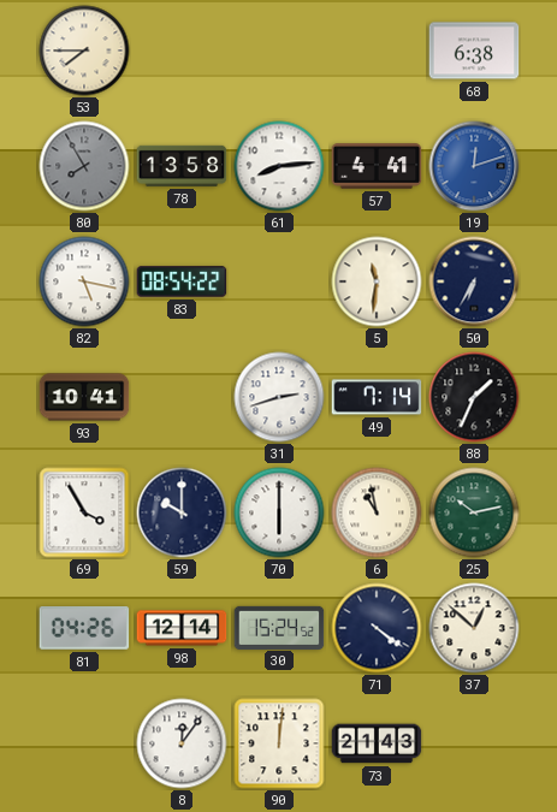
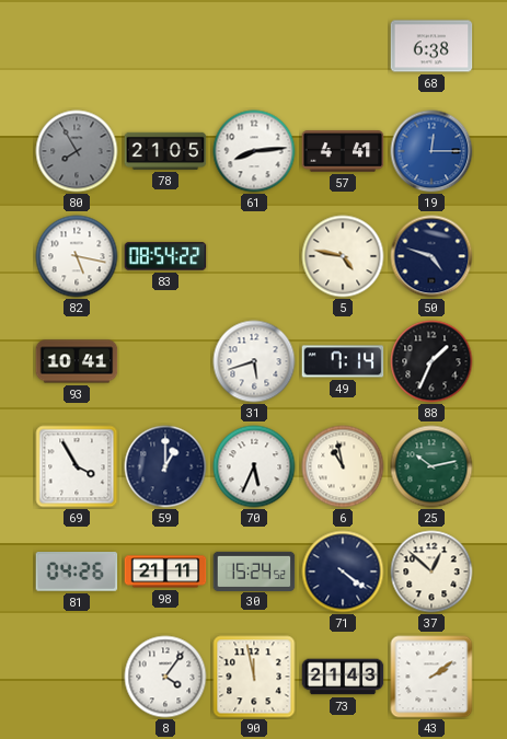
53: 7:45 -> none
78: 13:58 -> 21:05
19: 12:12 -> 12:15
5: 11:31 -> 4:47
50: 6:35 -> 4:48
31: 2:42 -> 5:42
59: 10:00 -> 1:00
70: 6:00 -> 5:34
98: 12:14 -> 21:11
8: 12:06 -> 4:06
90: 12:01 -> 11:58
43: none -> 2:09
